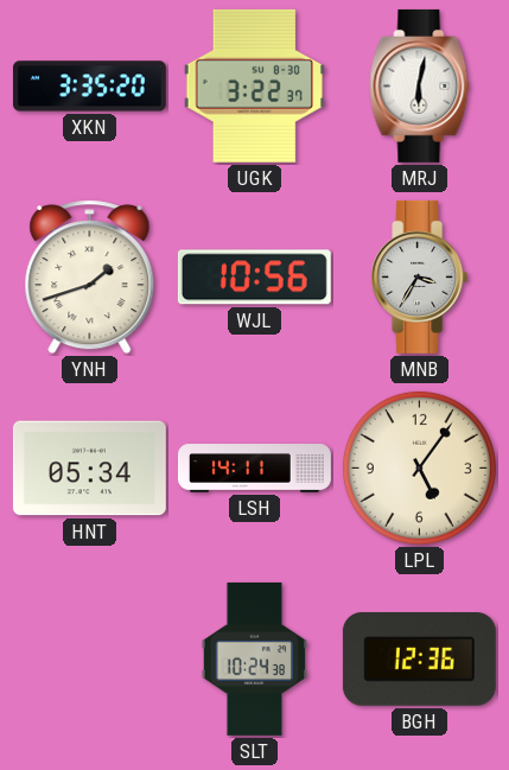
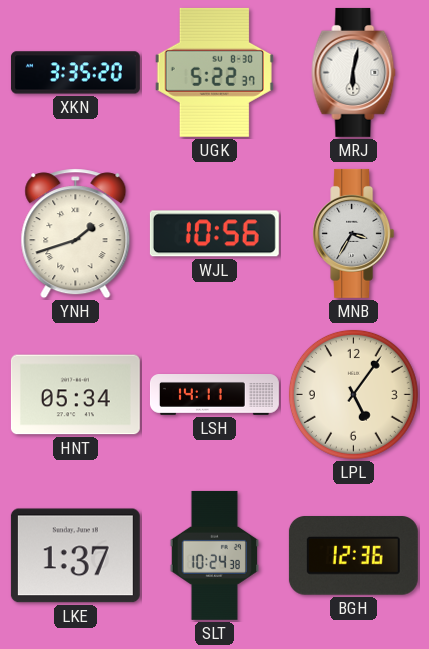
UGK: 3:22 -> 5:22
LKE: none -> 1:37
